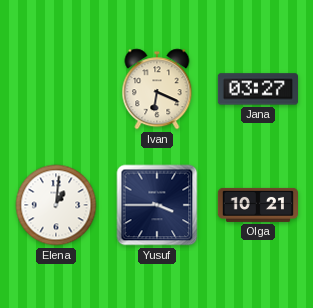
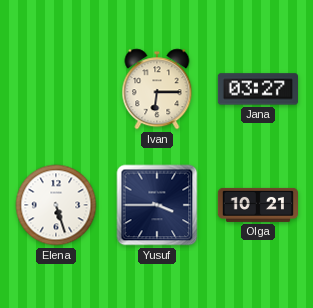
Ivan: 6:19 -> 6:15
Elena: 1:01 -> 5:27
